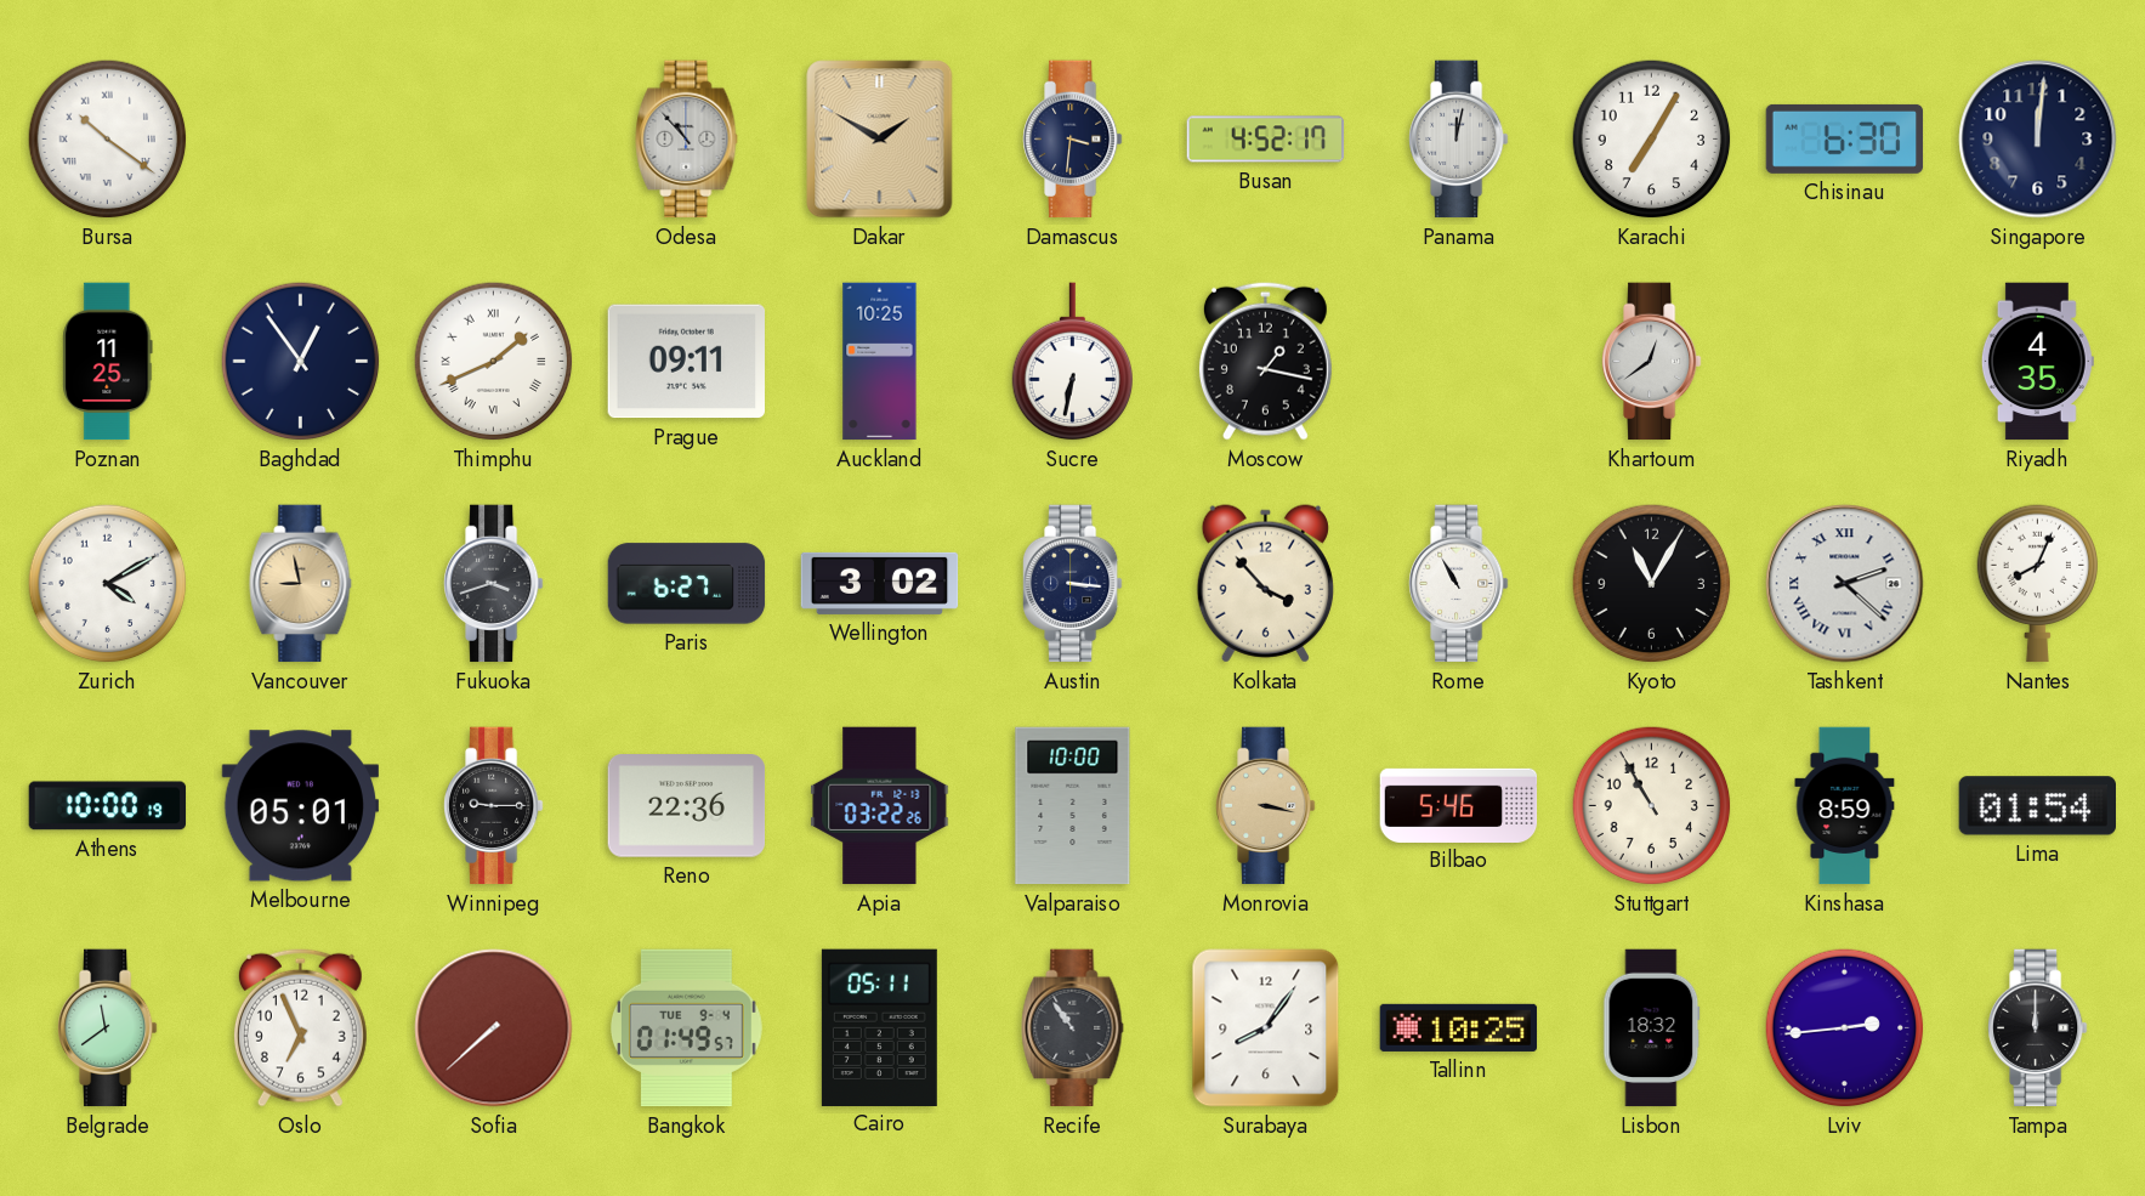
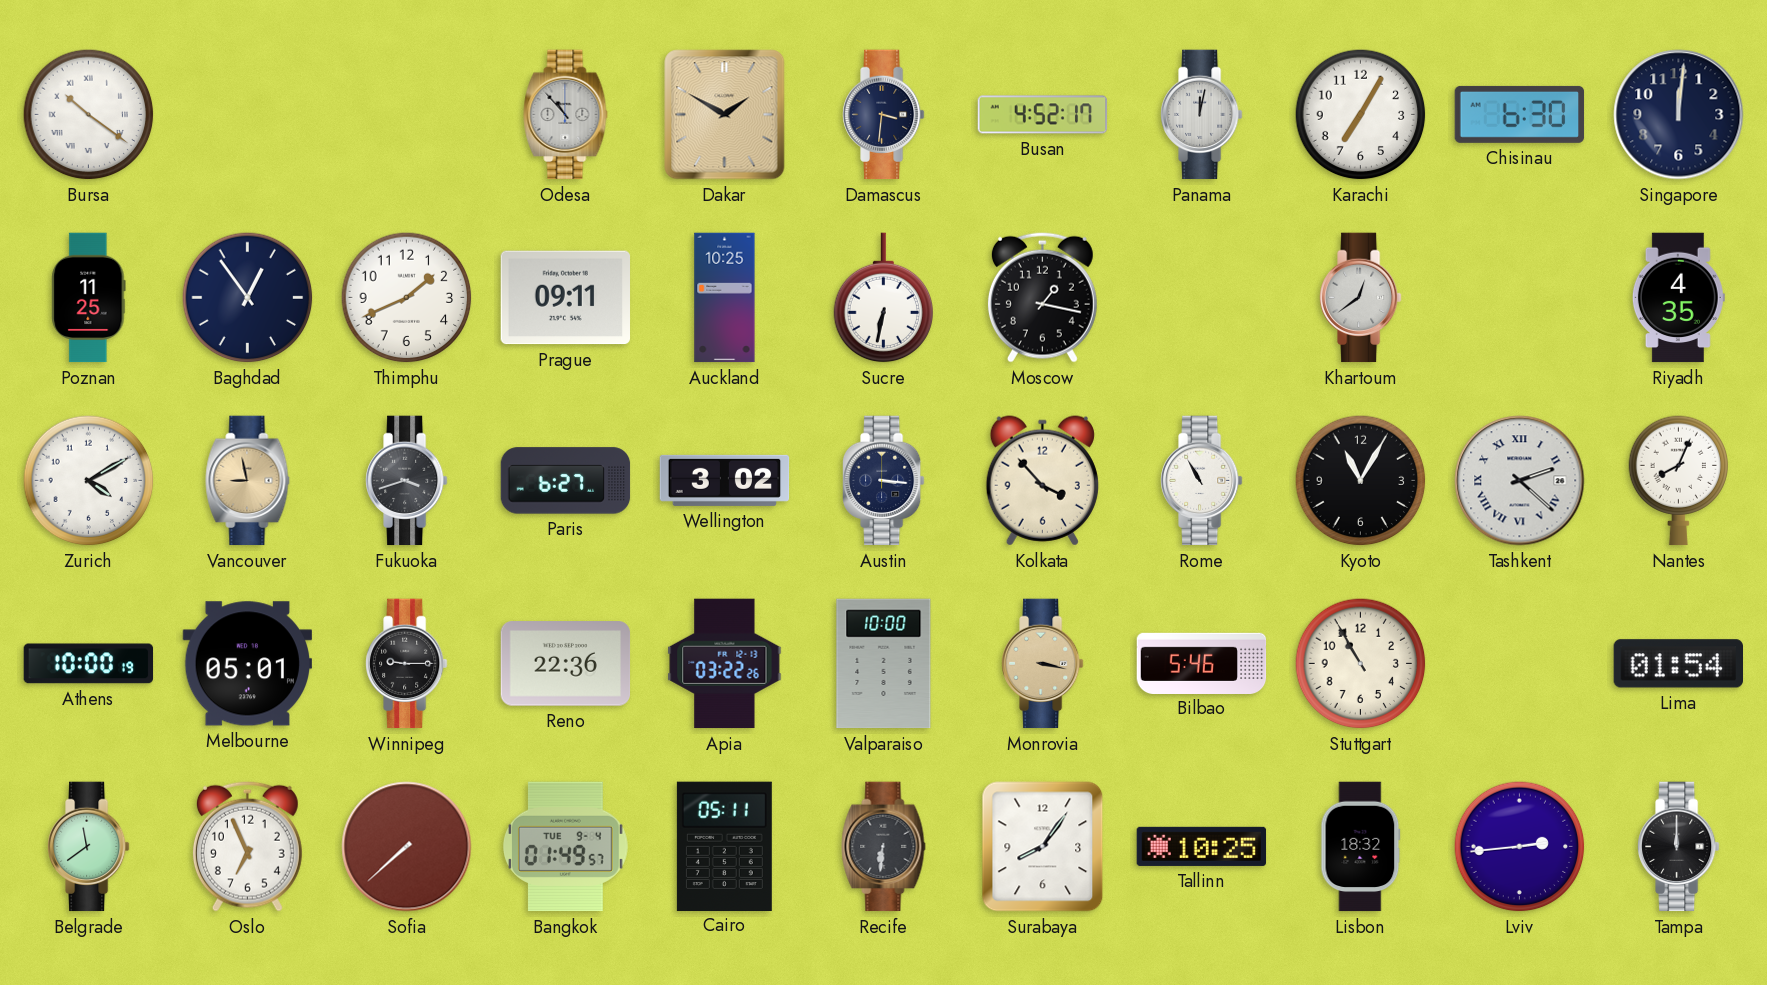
Thimphu numerals: Roman -> Arabic
Kinshasa: 8:59 -> none
Recife: 10:54 -> 6:31
